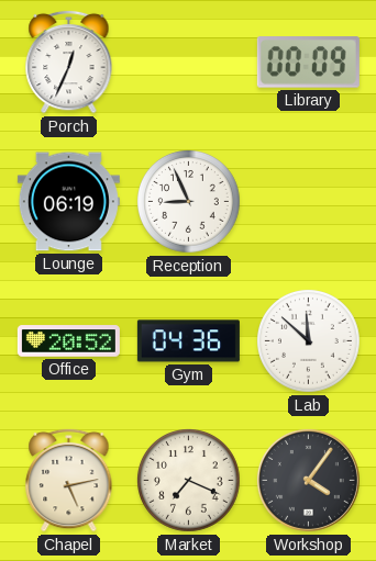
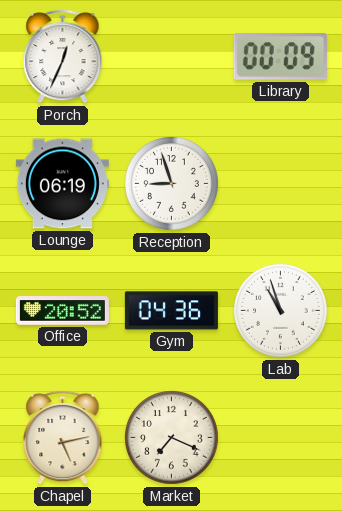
Reception: 8:56 -> 8:57
Lab: 11:52 -> 10:57
Workshop: 4:06 -> none
